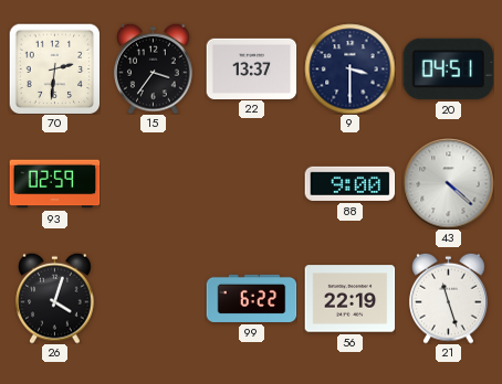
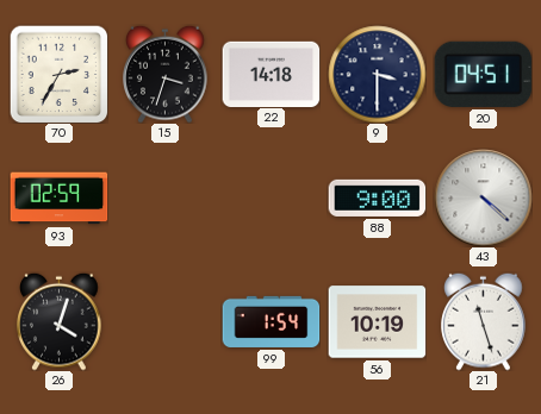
70: 2:31 -> 2:35
15: 3:36 -> 3:33
22: 13:37 -> 14:18
99: 6:22 -> 1:54
56: 22:19 -> 10:19
